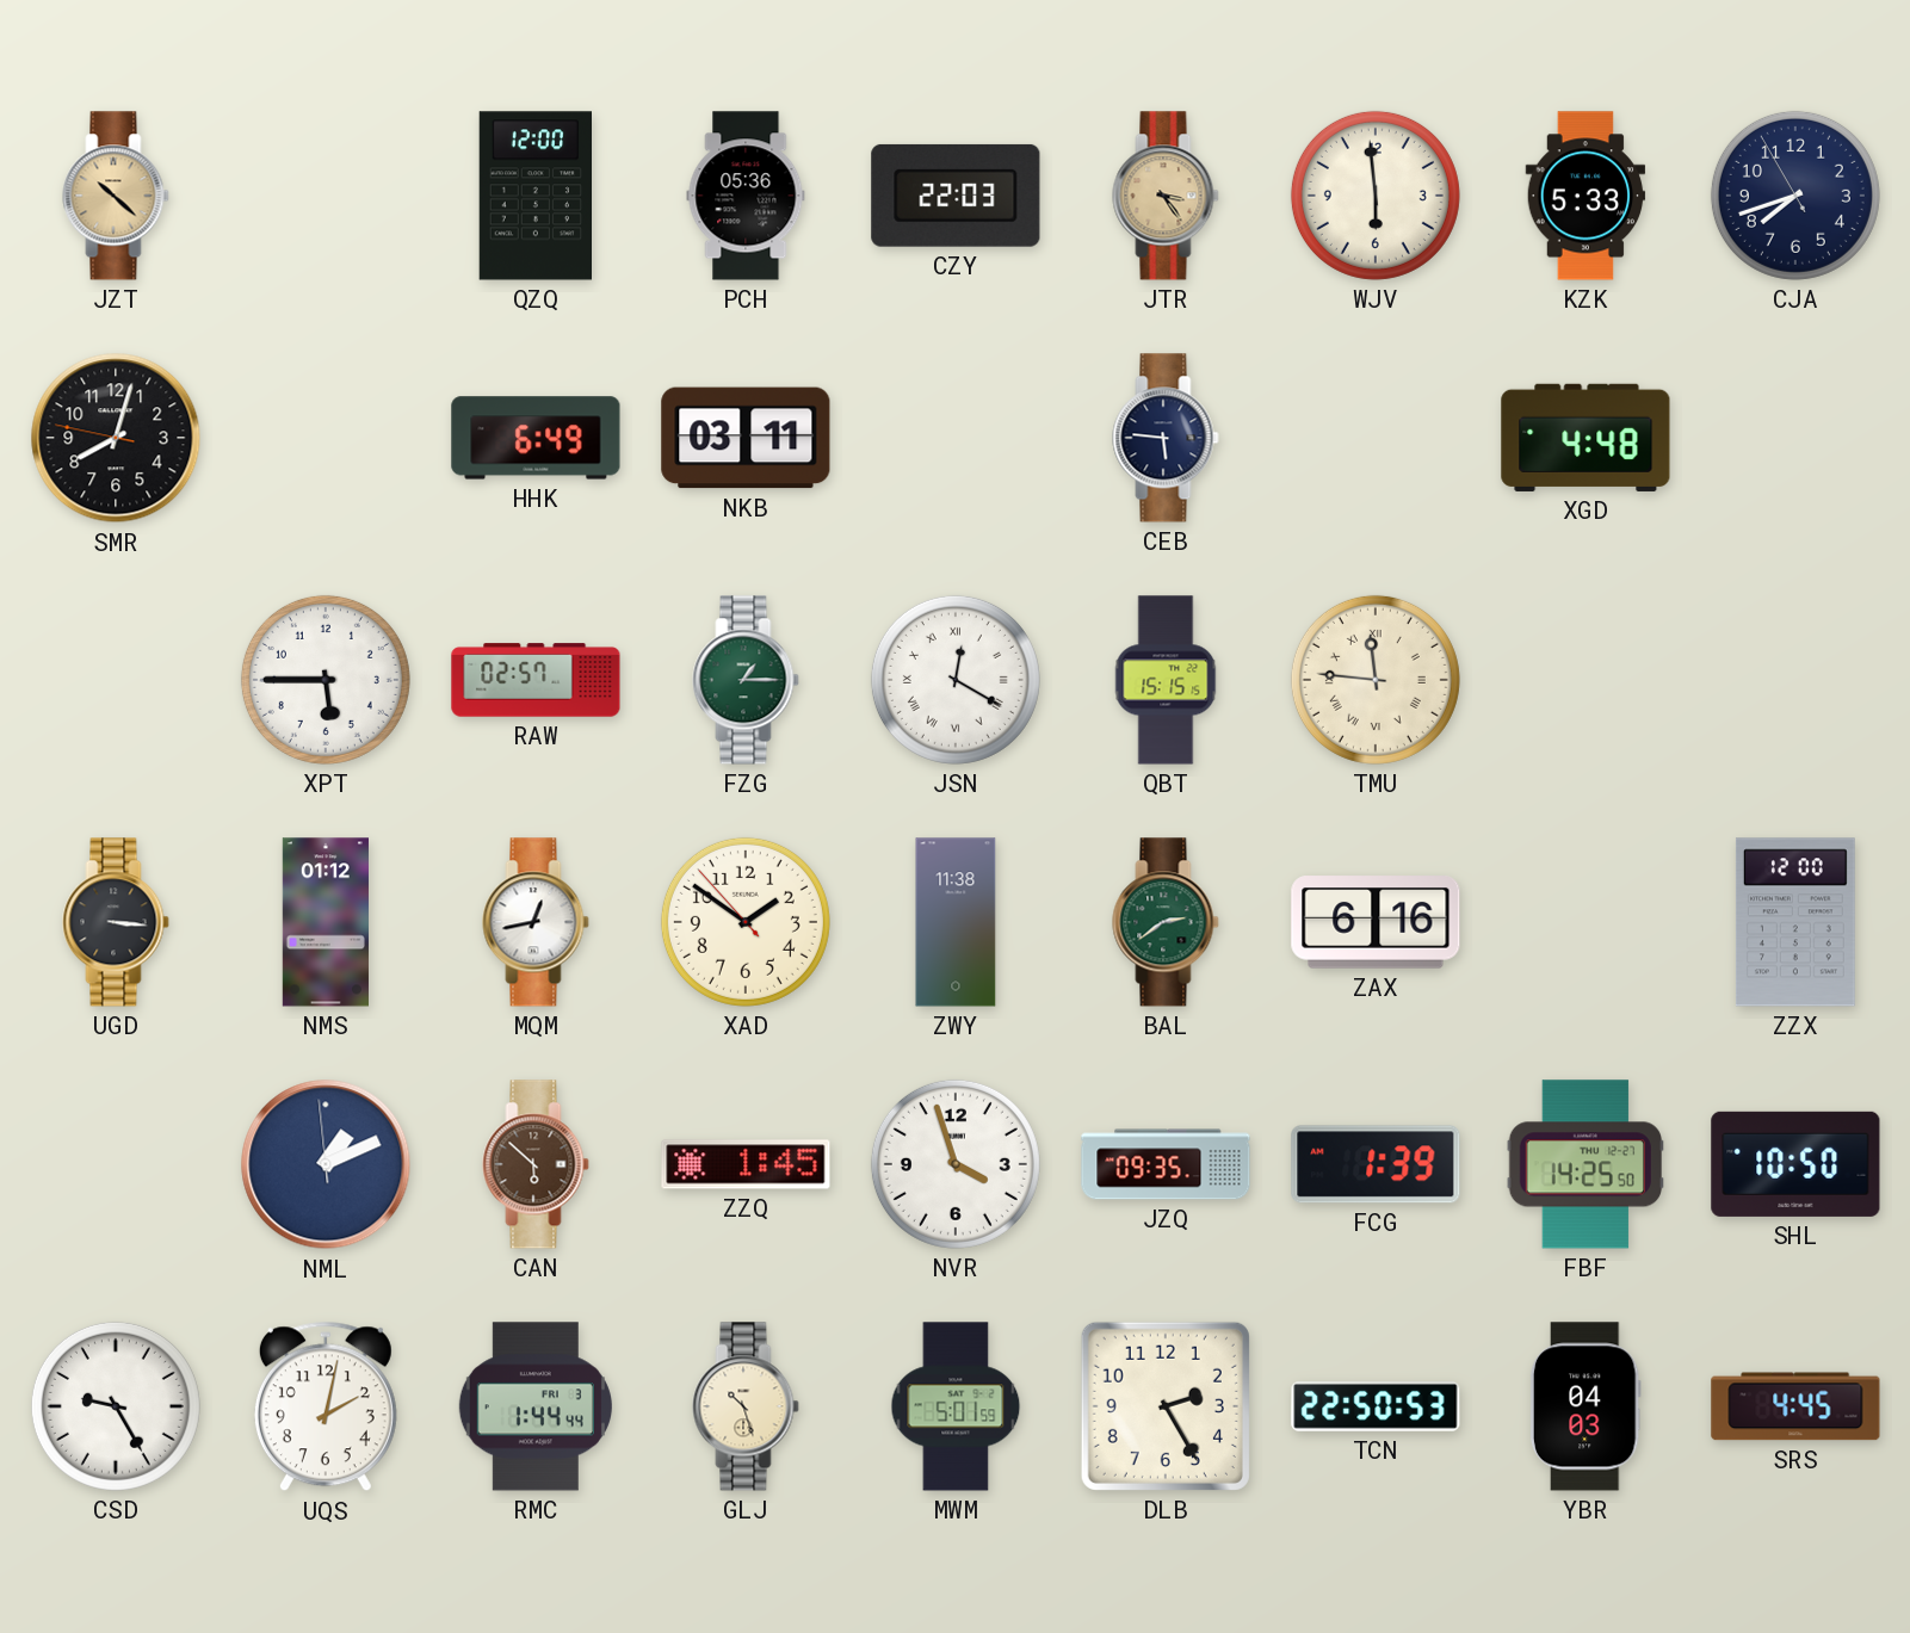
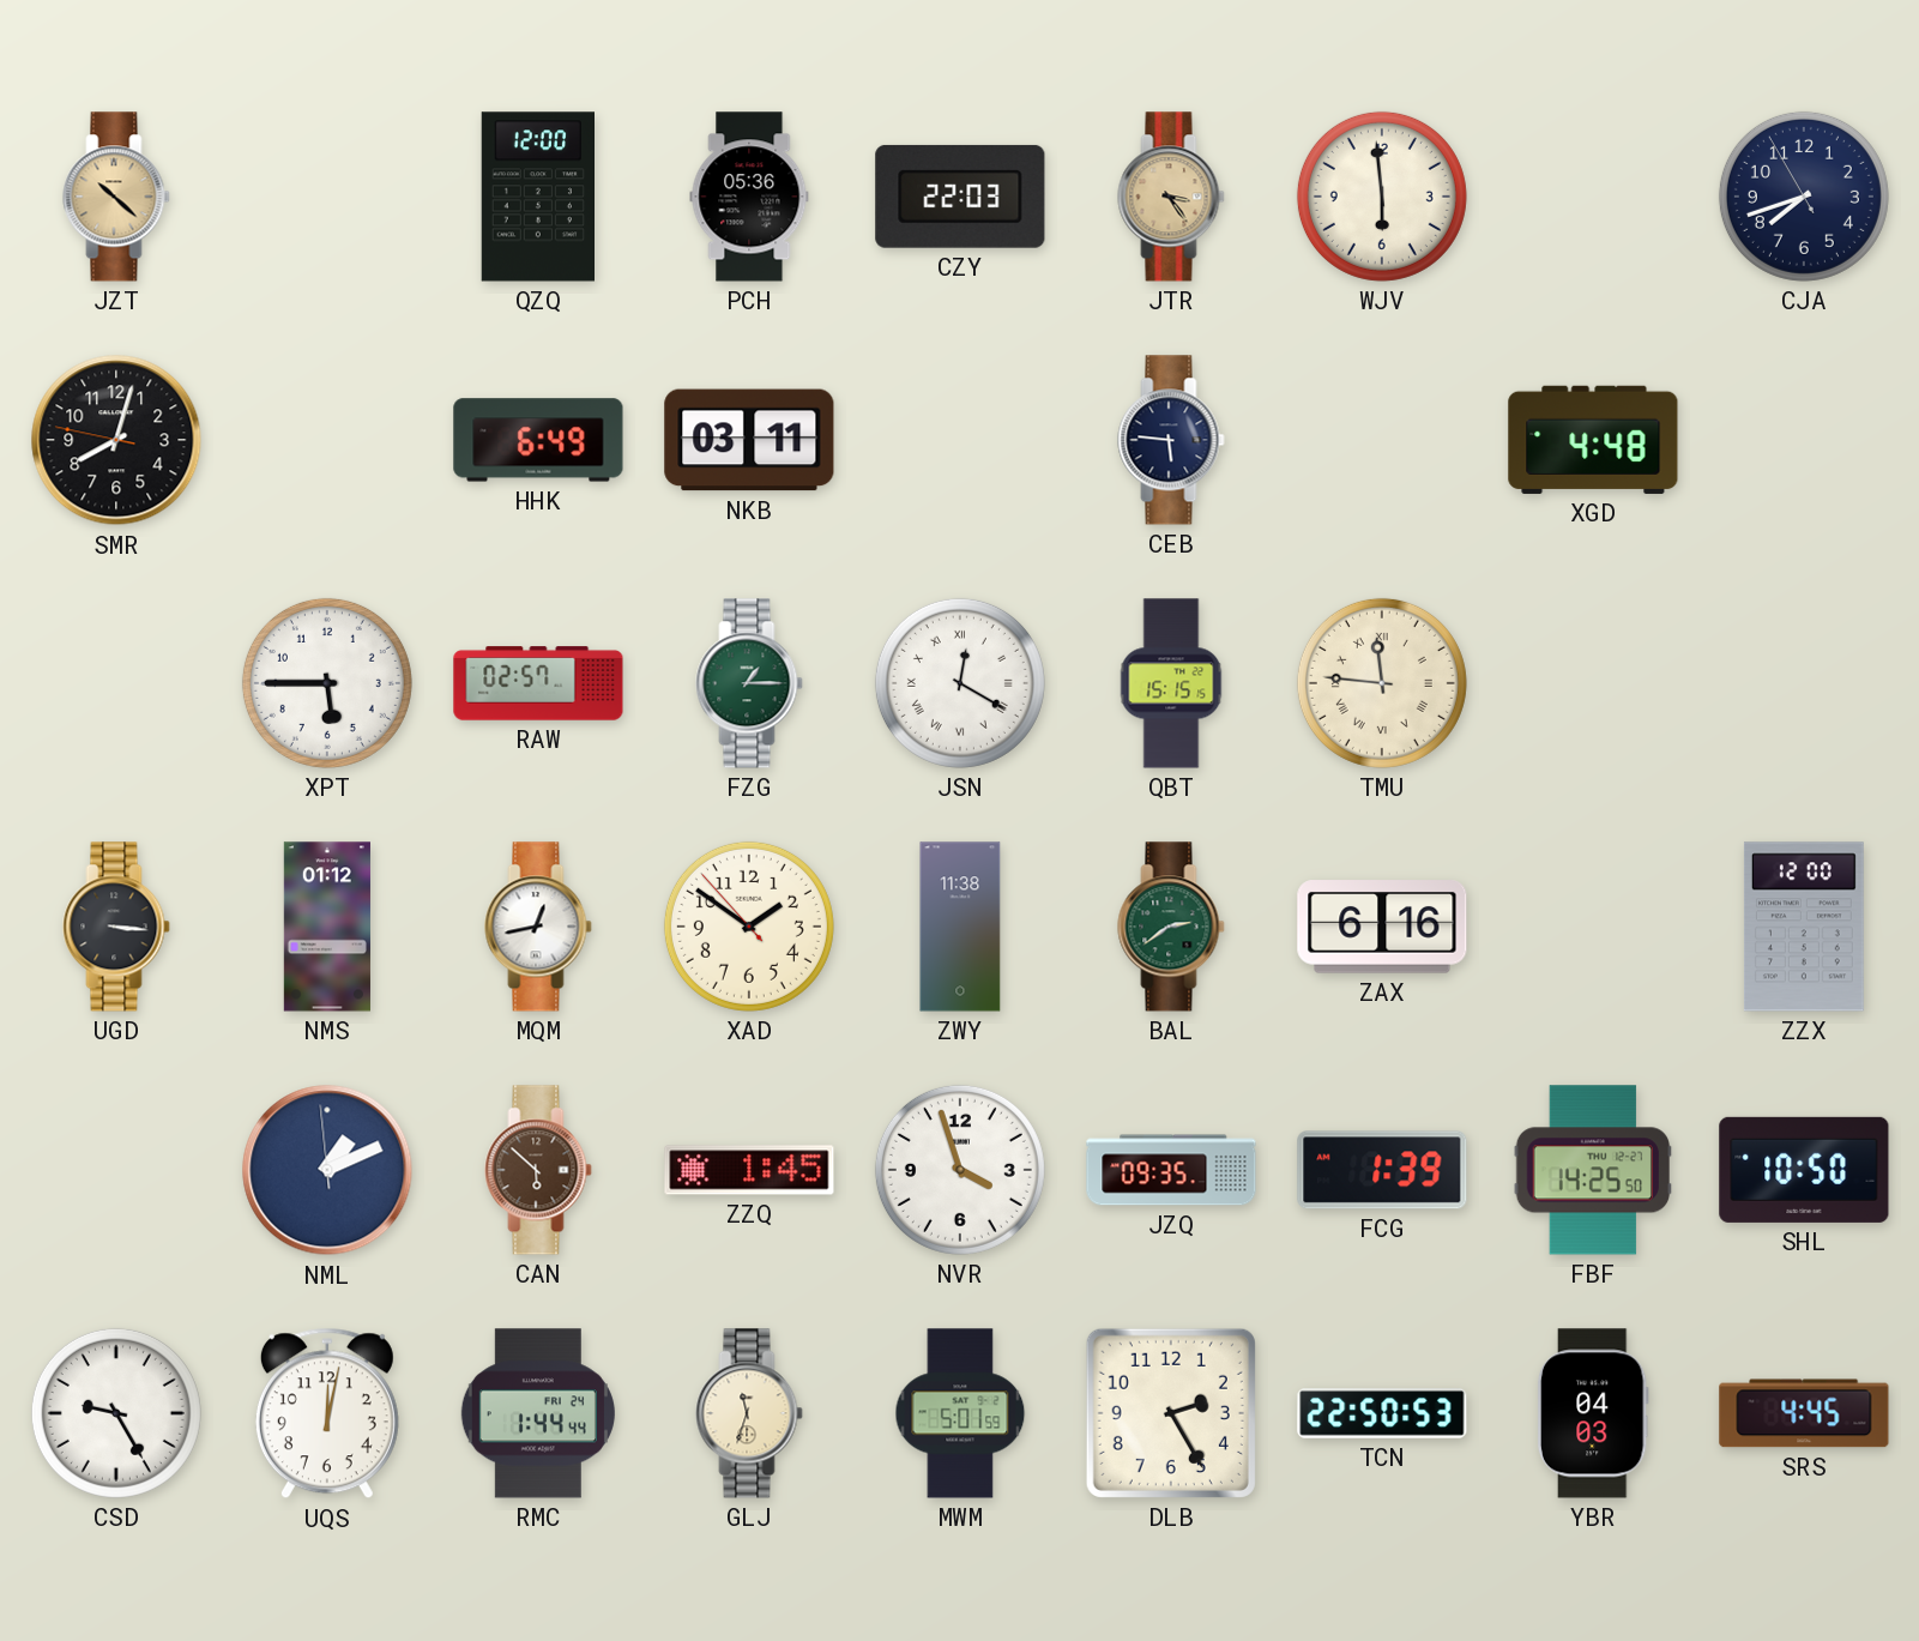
KZK: 5:33 -> none
UQS: 2:02 -> 12:02
RMC date: FRI 3 -> FRI 24
GLJ: 10:27 -> 11:33
